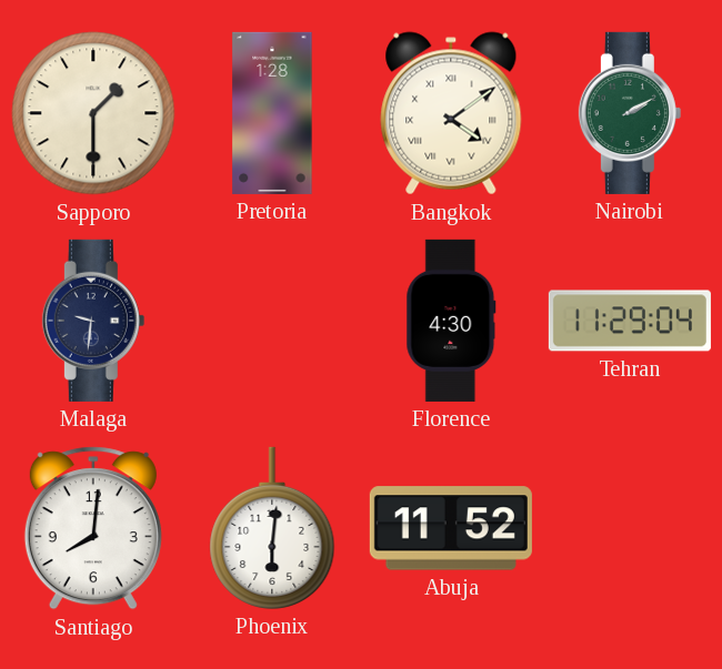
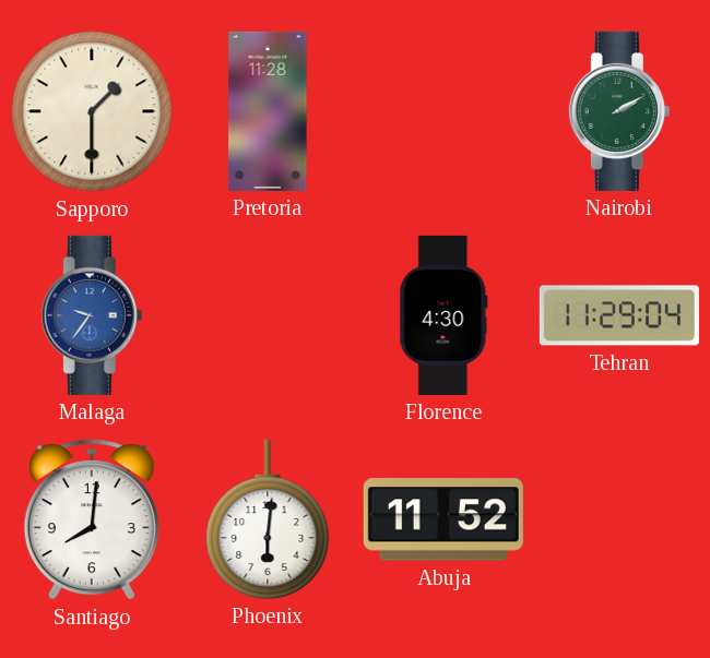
Pretoria: 1:28 -> 11:28
Bangkok: 4:09 -> none
Malaga: 9:31 -> 9:36
Malaga dial: navy -> blue
